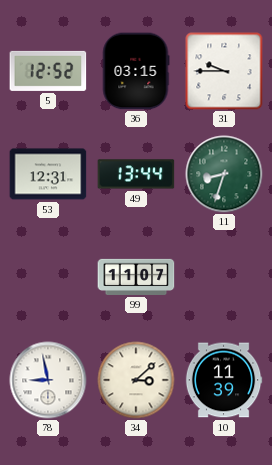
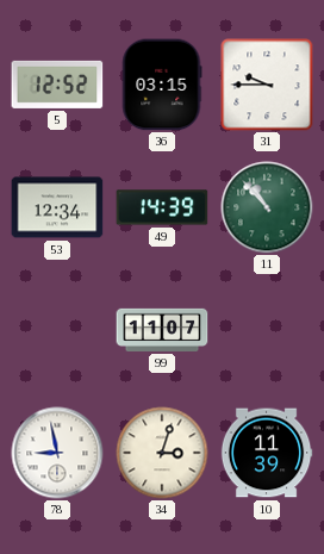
53: 12:31 -> 12:34
49: 13:44 -> 14:39
11: 8:33 -> 10:53
34: 3:08 -> 3:03
